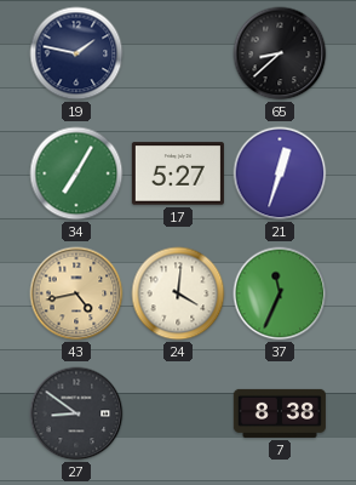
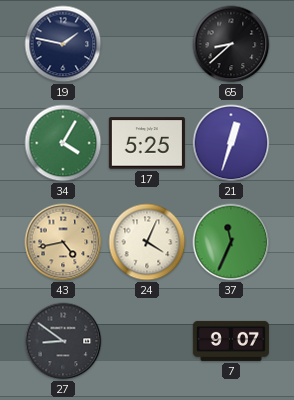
34: 7:05 -> 4:05
17: 5:27 -> 5:25
24: 4:01 -> 4:04
7: 8:38 -> 9:07
